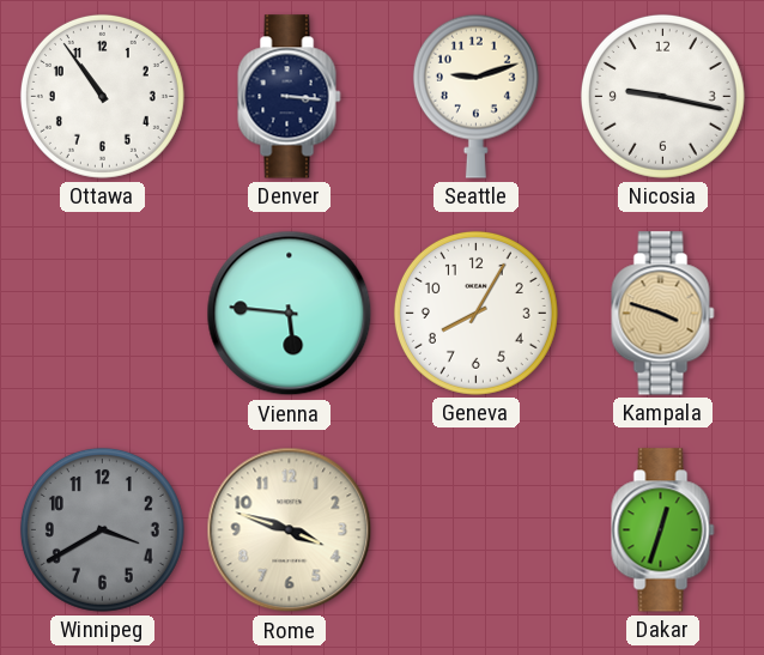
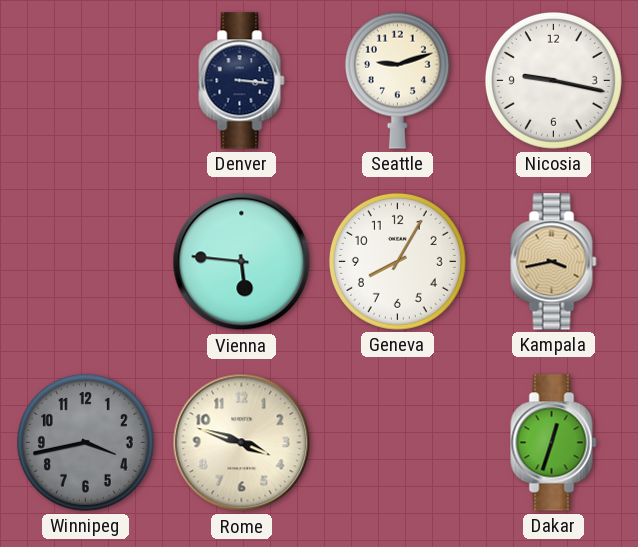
Ottawa: 10:54 -> none
Kampala: 3:48 -> 3:43
Winnipeg: 3:40 -> 3:43
